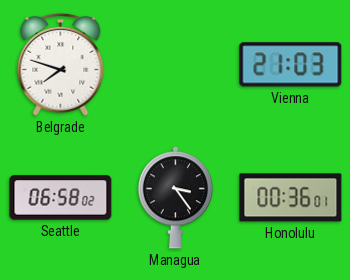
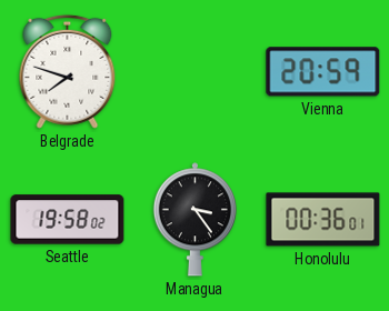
Vienna: 21:03 -> 20:59
Seattle: 06:58 -> 19:58
